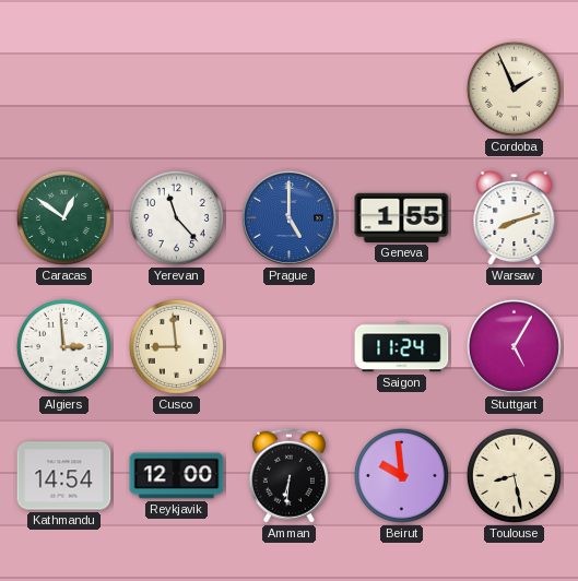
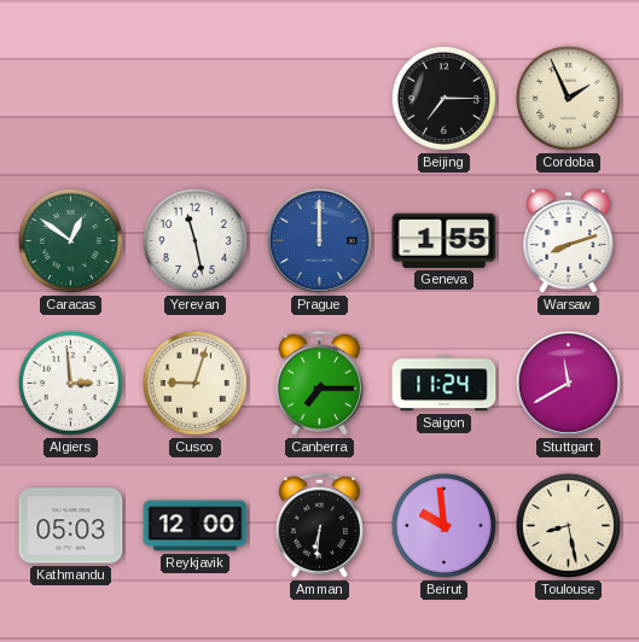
Beijing: none -> 7:15
Yerevan: 11:23 -> 11:28
Prague: 5:00 -> 12:00
Cusco: 8:59 -> 9:03
Canberra: none -> 7:15
Stuttgart: 5:05 -> 11:40
Kathmandu: 14:54 -> 05:03
